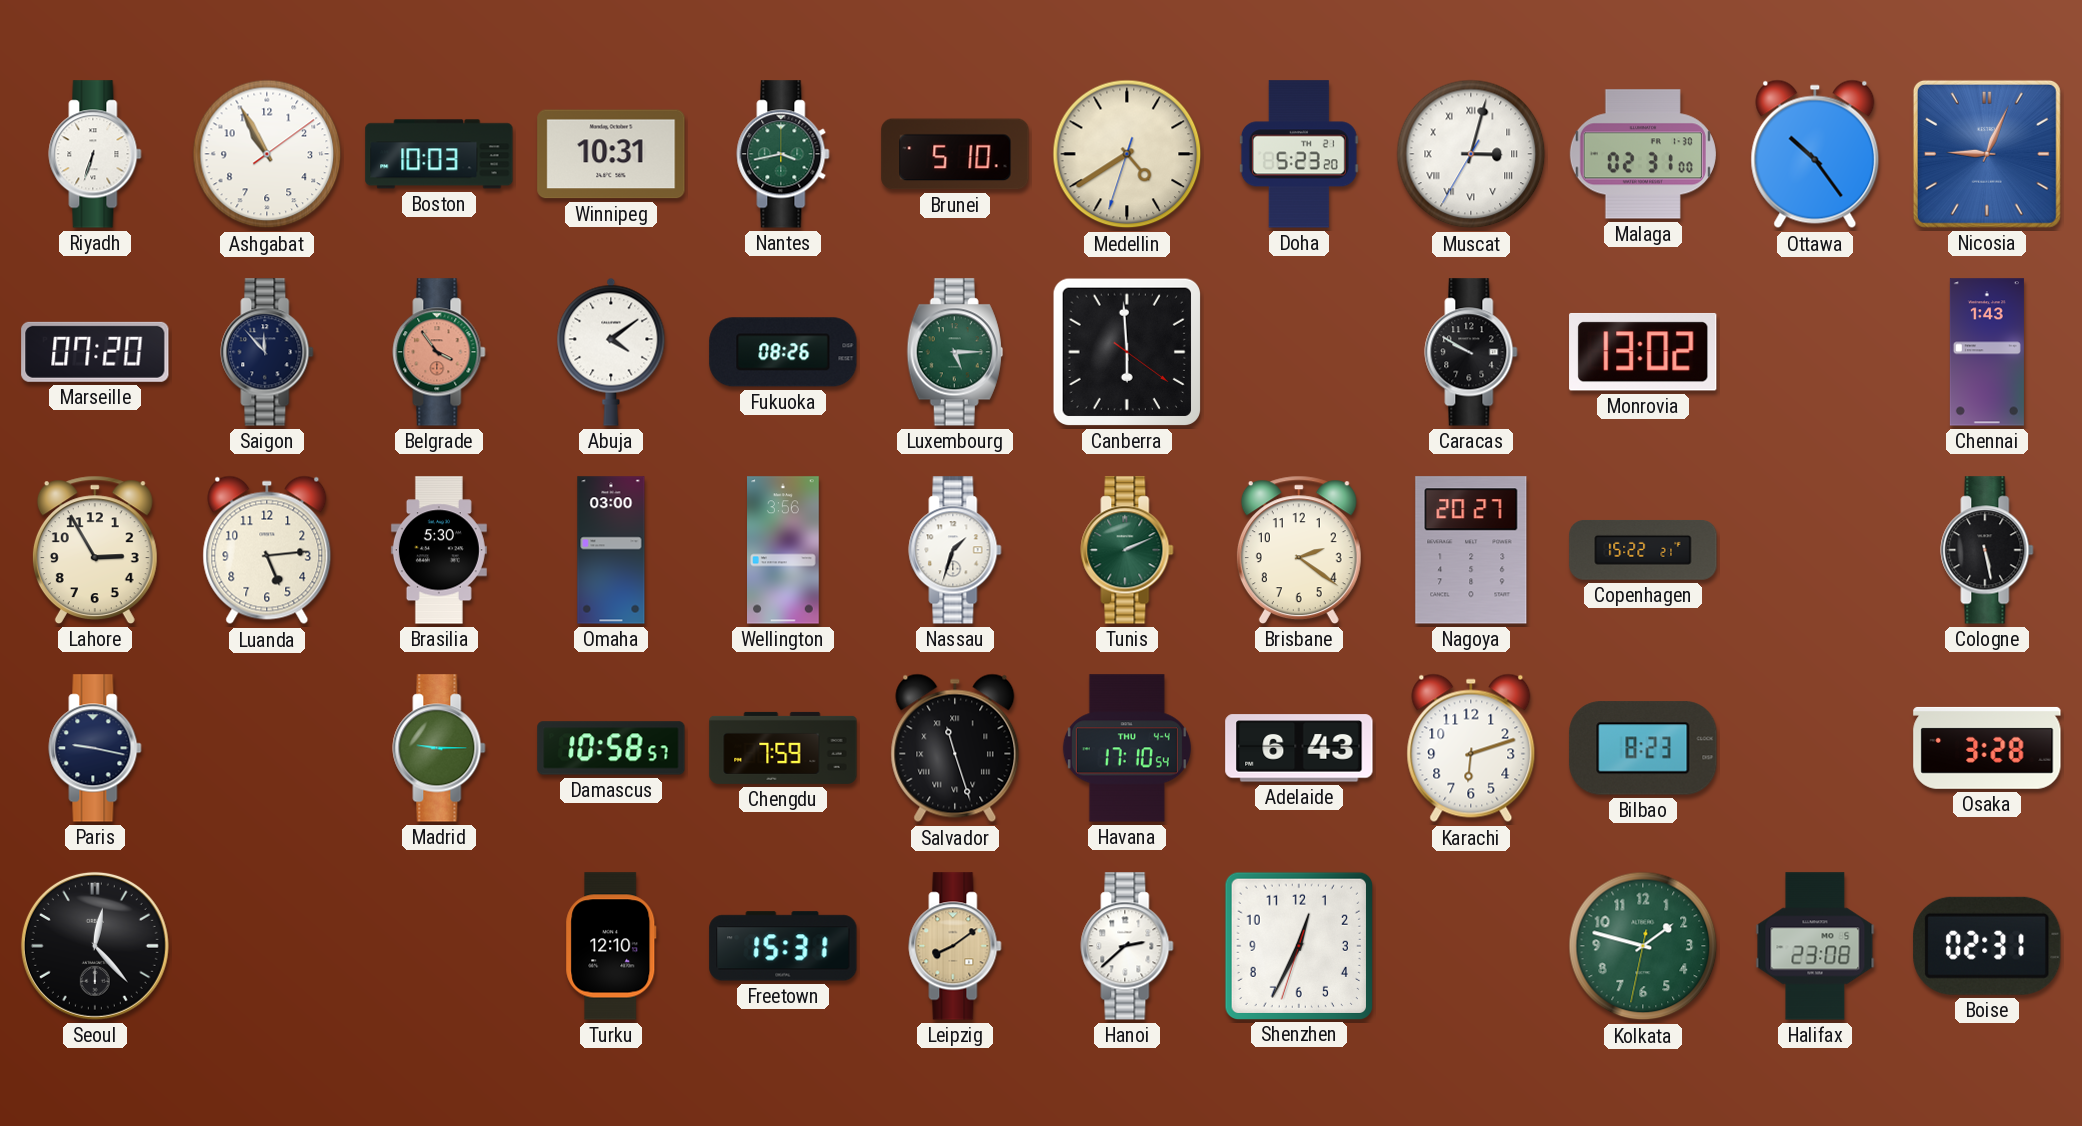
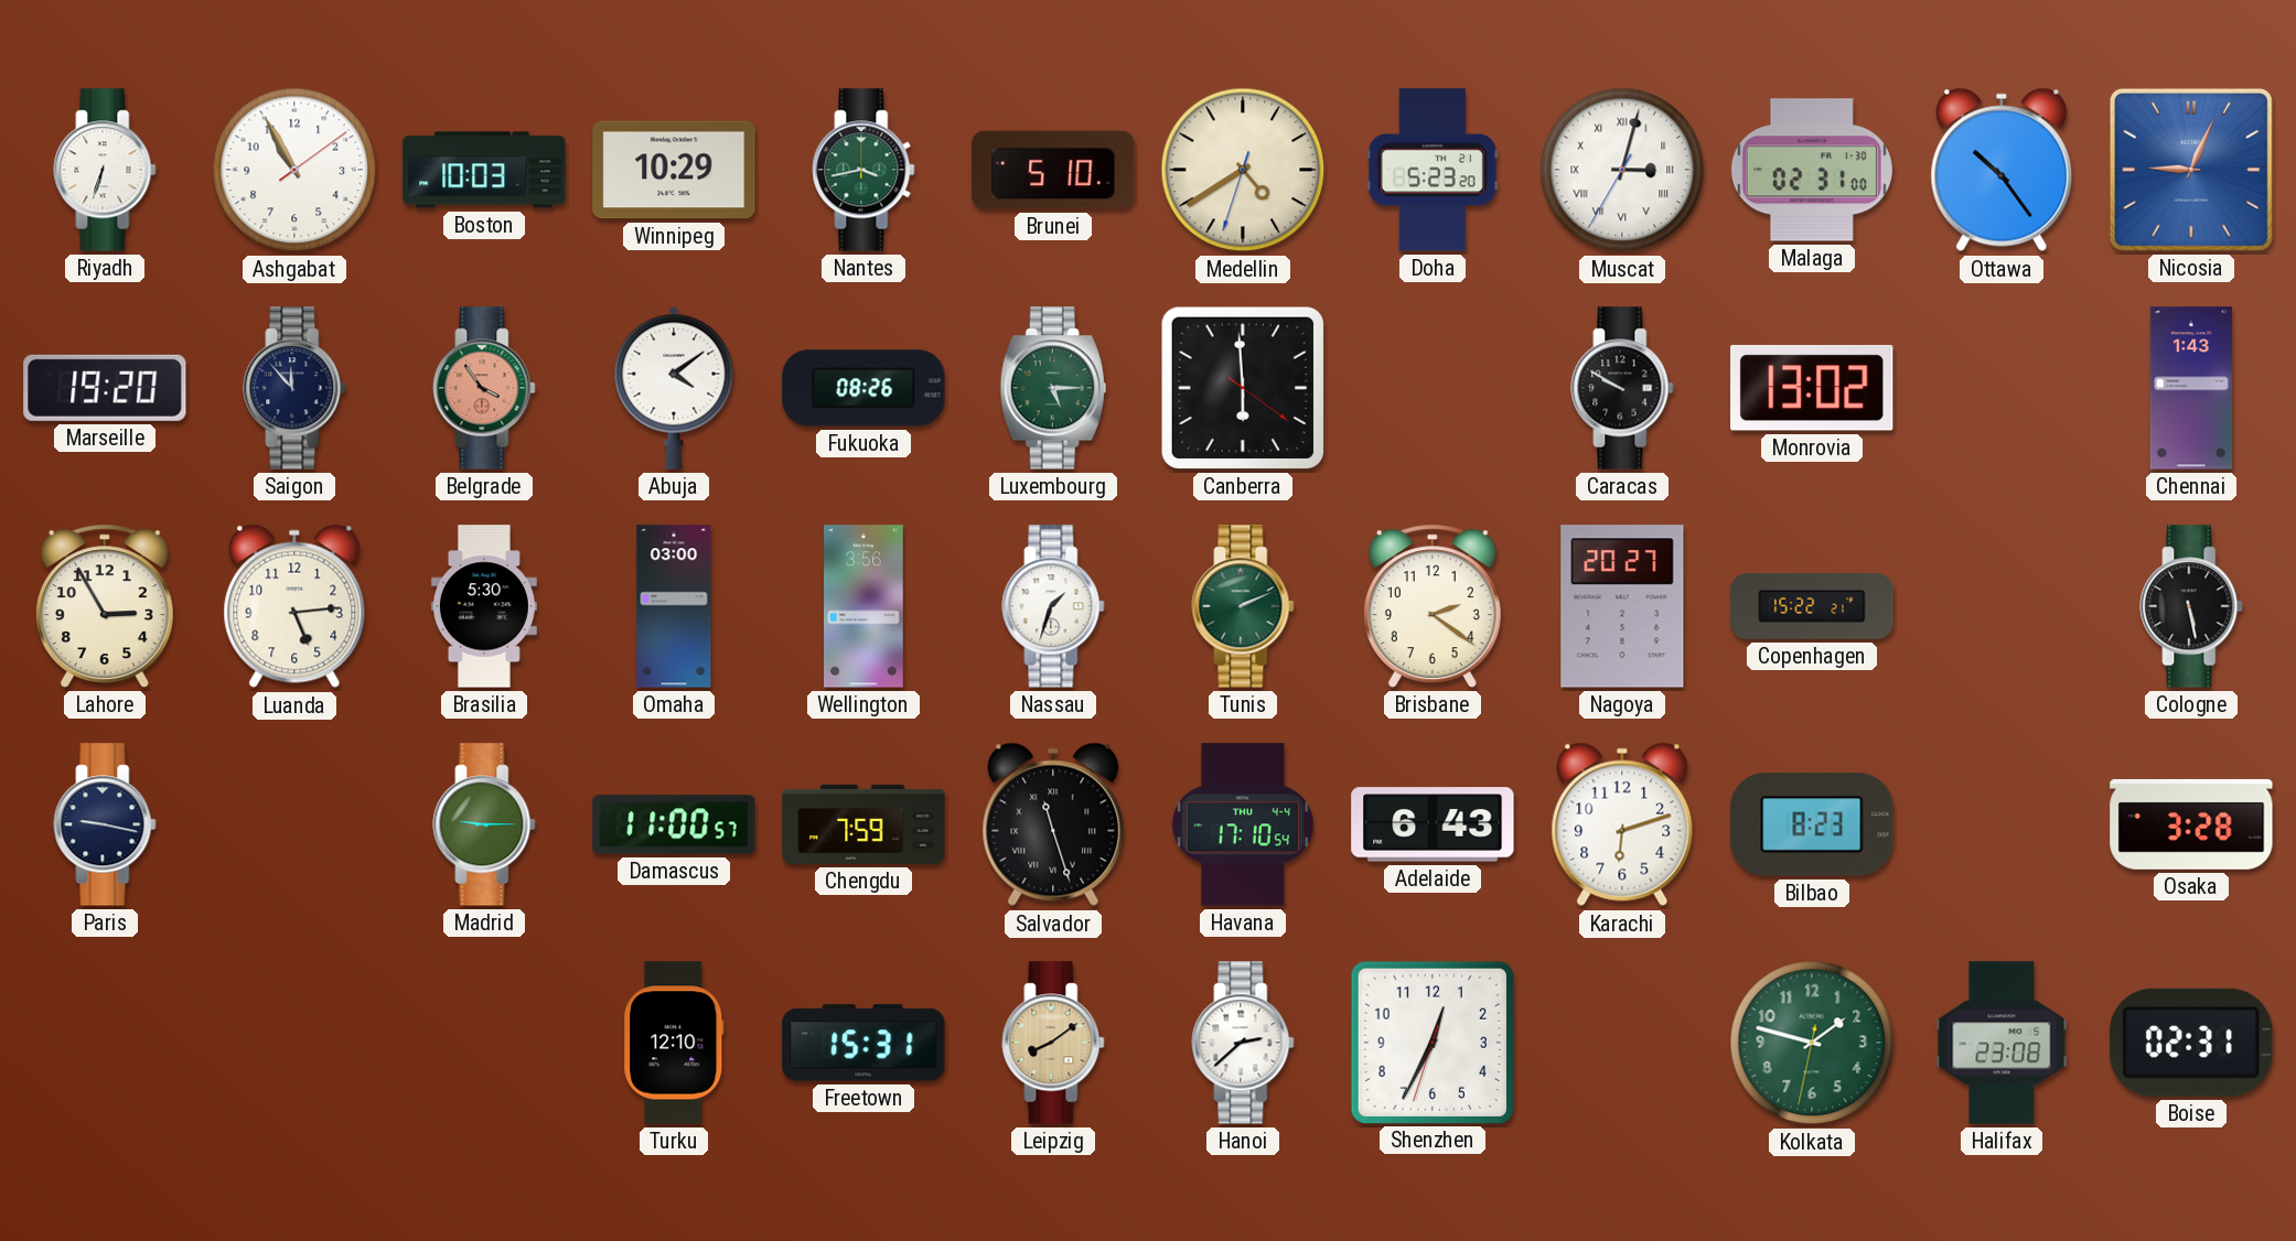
Winnipeg: 10:31 -> 10:29
Marseille: 07:20 -> 19:20
Damascus: 10:58 -> 11:00
Seoul: 12:23 -> none
